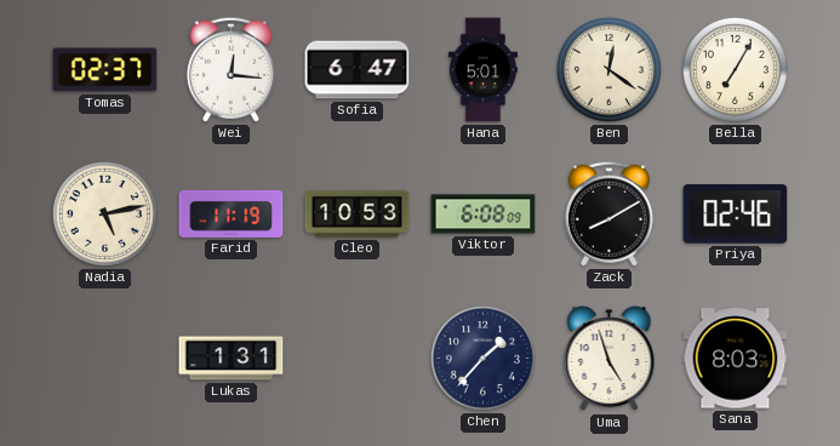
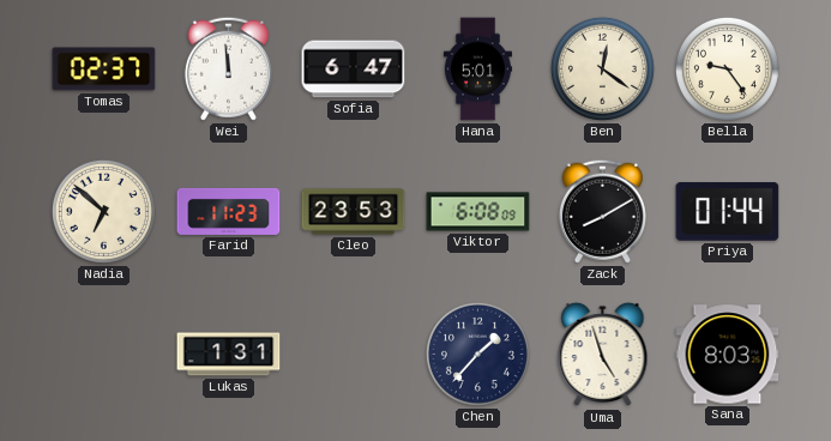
Wei: 12:16 -> 11:59
Bella: 7:05 -> 9:24
Nadia: 5:13 -> 6:52
Farid: 11:19 -> 11:23
Cleo: 10:53 -> 23:53
Priya: 02:46 -> 01:44
